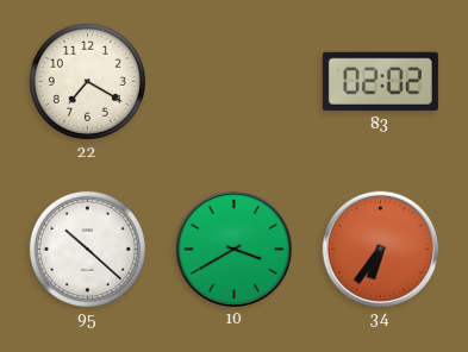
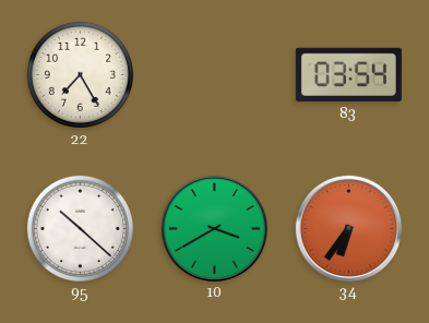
22: 7:20 -> 7:25
83: 02:02 -> 03:54
